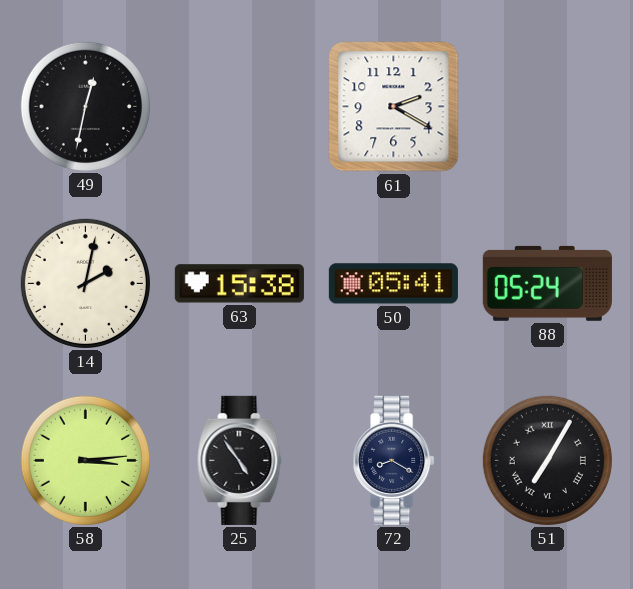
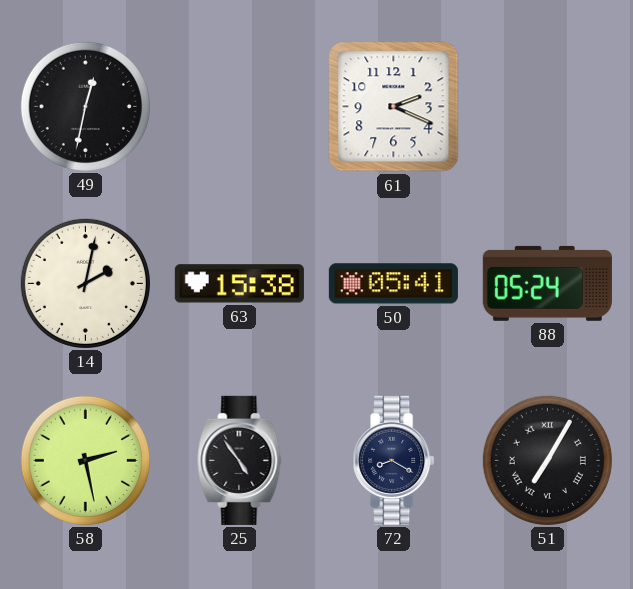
61: 2:20 -> 2:19
58: 3:14 -> 2:28
